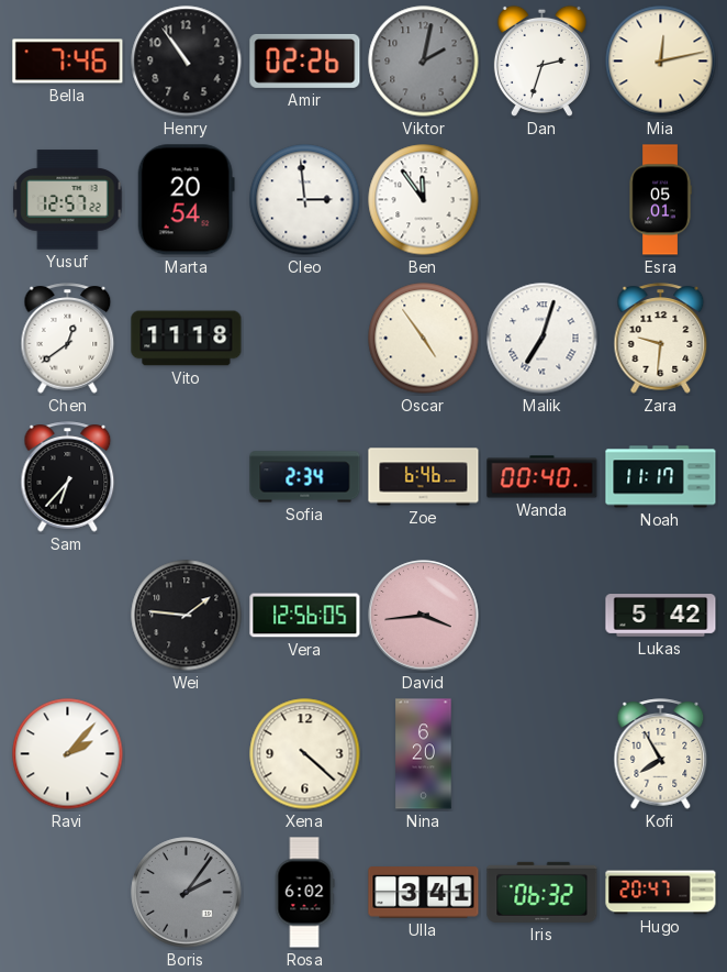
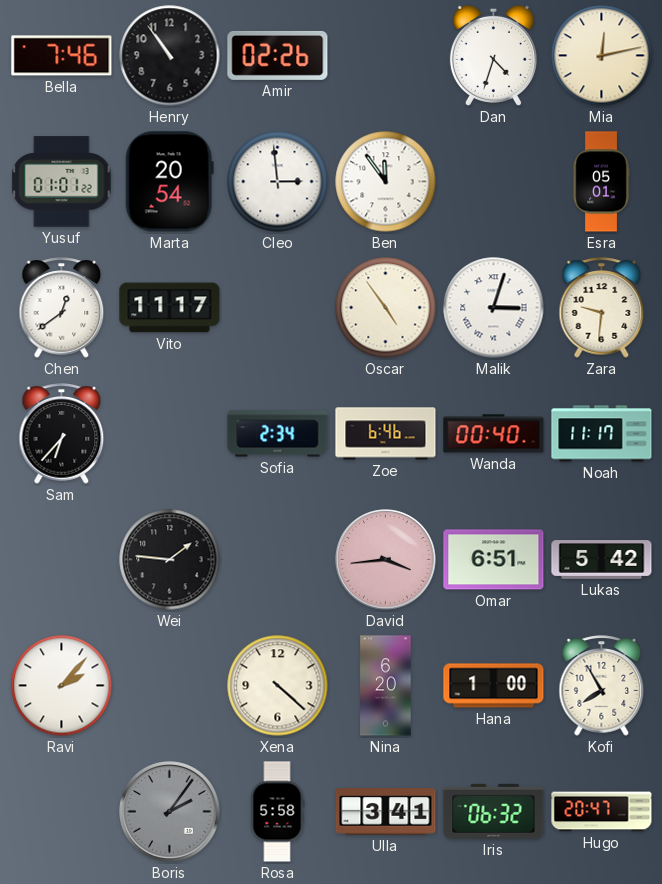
Viktor: 2:02 -> none
Dan: 2:33 -> 4:33
Yusuf: 12:57 -> 01:01
Vito: 11:18 -> 11:17
Malik: 7:03 -> 3:03
Vera: 12:56 -> none
Omar: none -> 6:51
Hana: none -> 1:00
Rosa: 6:02 -> 5:58
